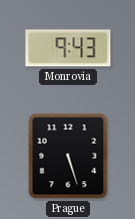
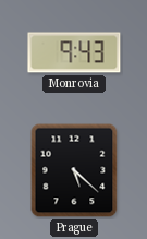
Prague: 5:27 -> 5:22
